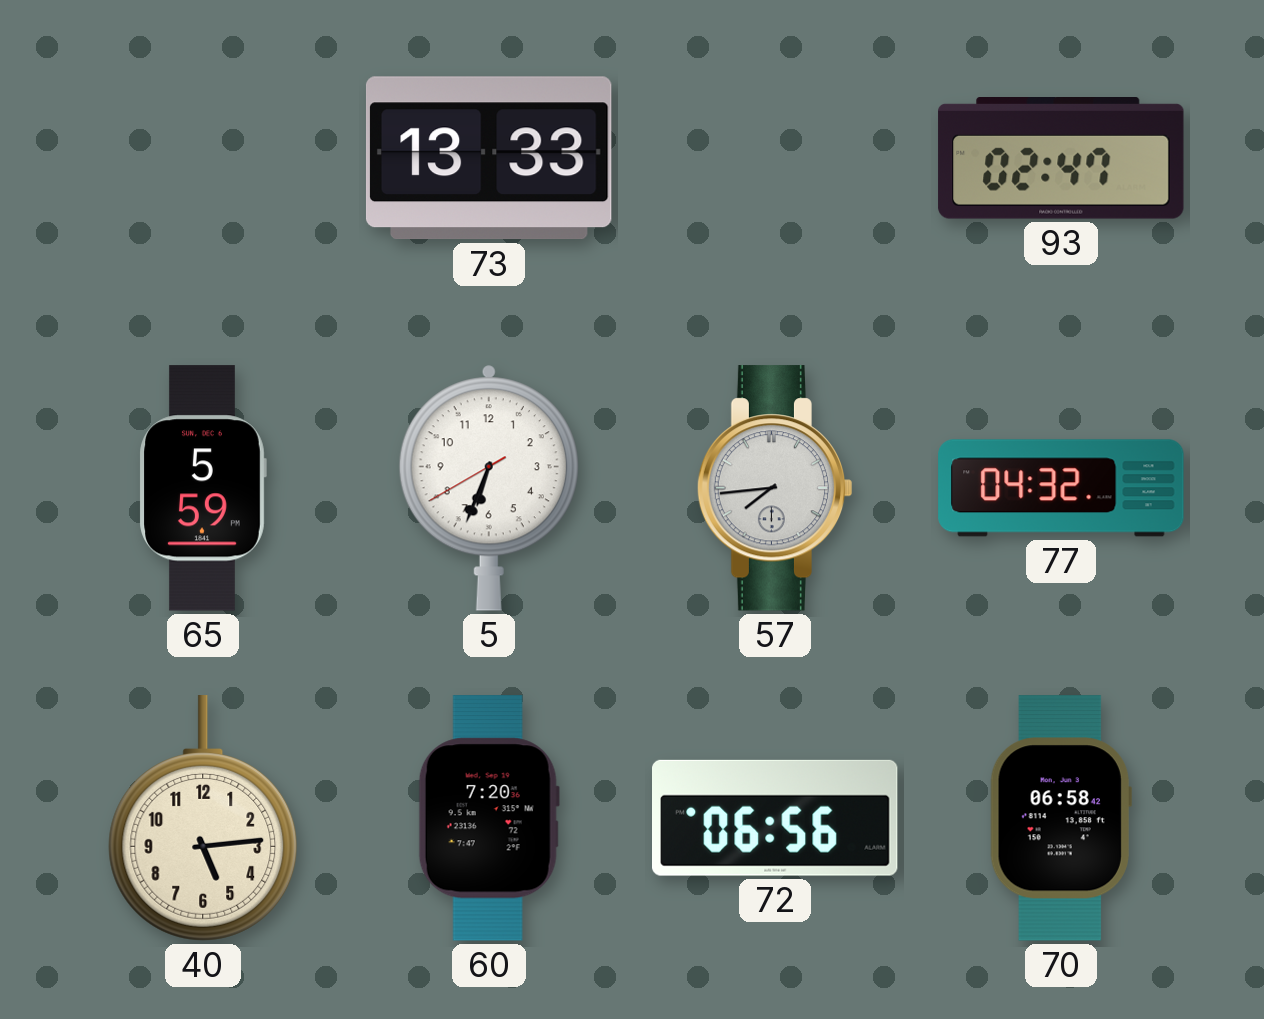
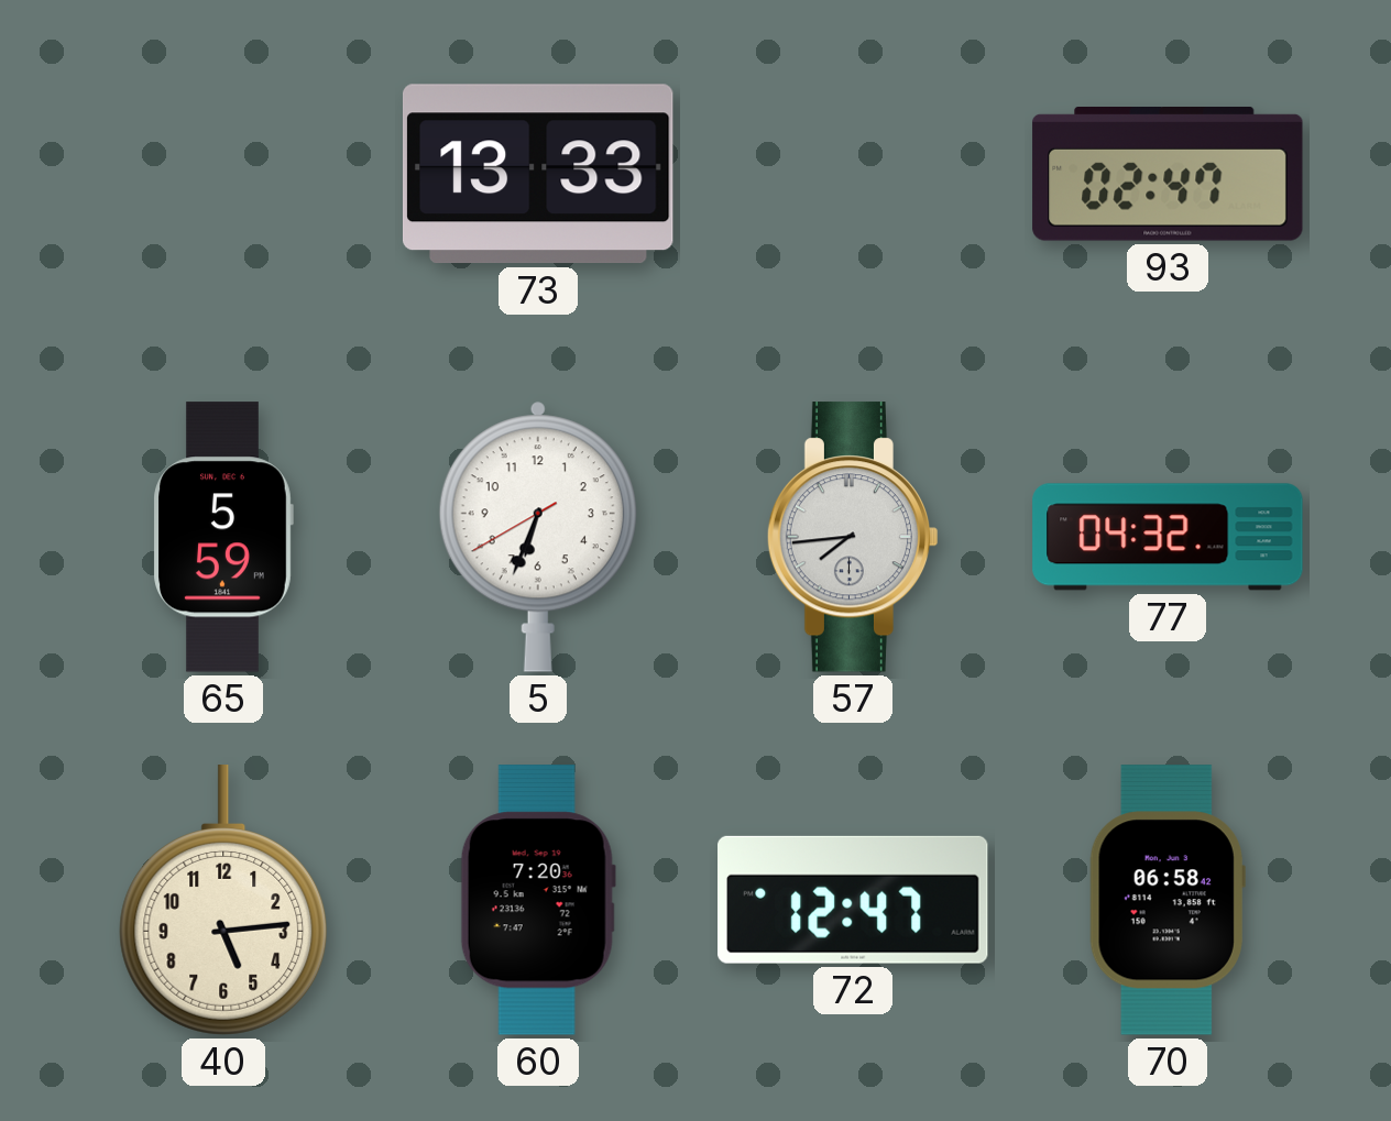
72: 06:56 -> 12:47
